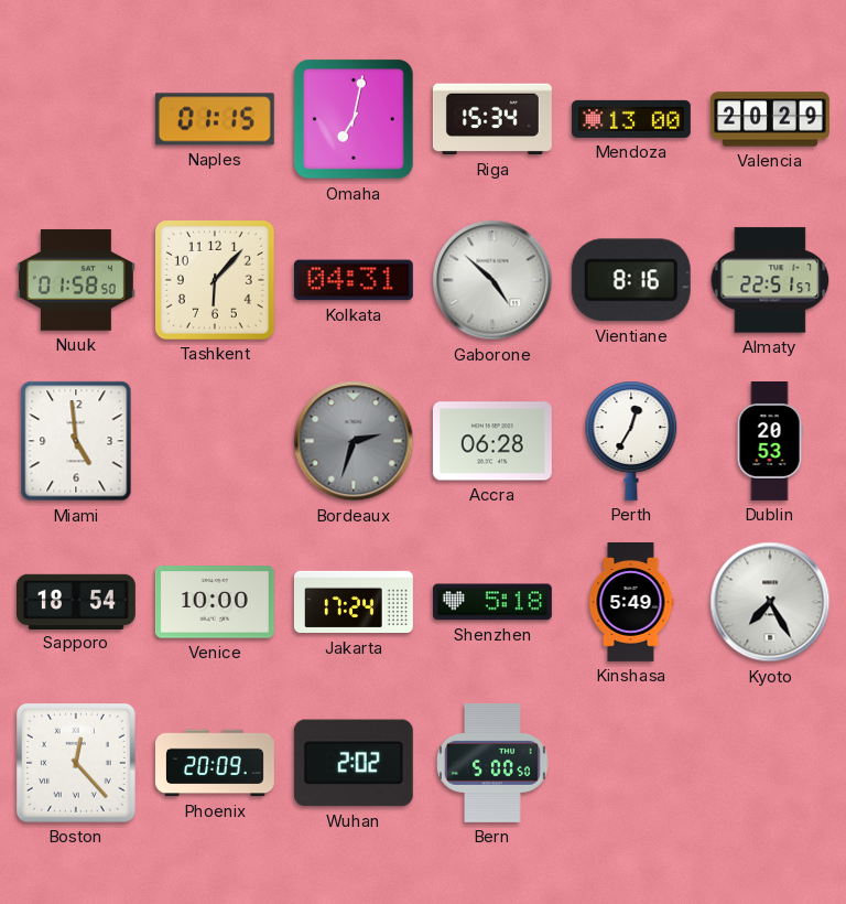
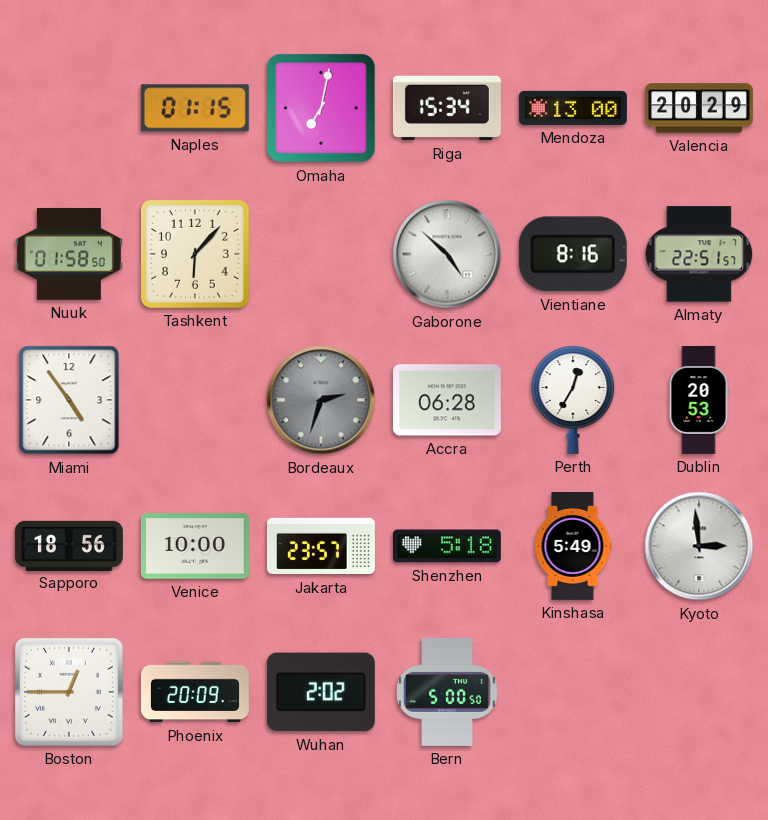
Kolkata: 04:31 -> none
Miami: 4:59 -> 4:54
Sapporo: 18:54 -> 18:56
Jakarta: 17:24 -> 23:57
Kyoto: 7:25 -> 2:59
Boston: 12:23 -> 12:45
